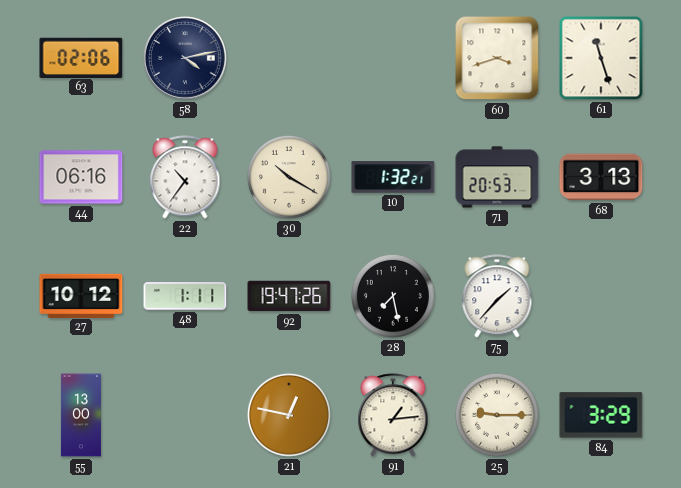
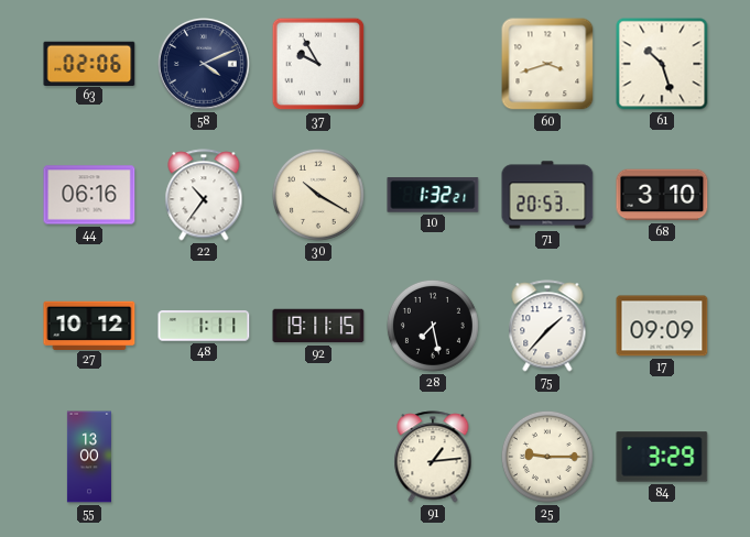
58: 4:13 -> 4:11
37: none -> 9:55
61: 11:27 -> 10:27
68: 3:13 -> 3:10
92: 19:47 -> 19:11
17: none -> 09:09
21: 12:47 -> none
